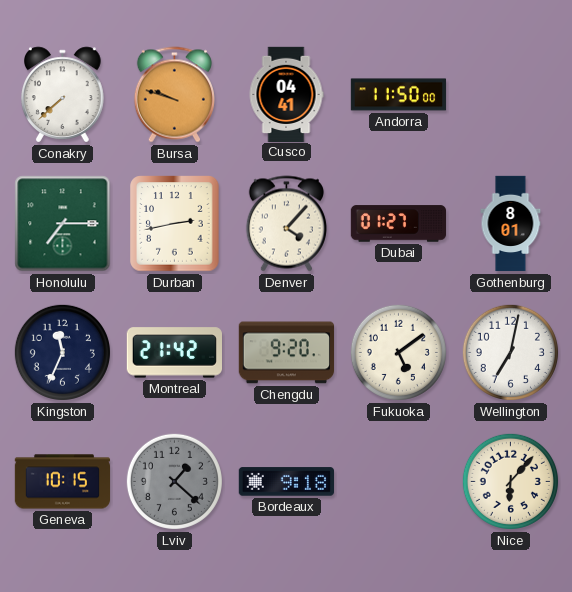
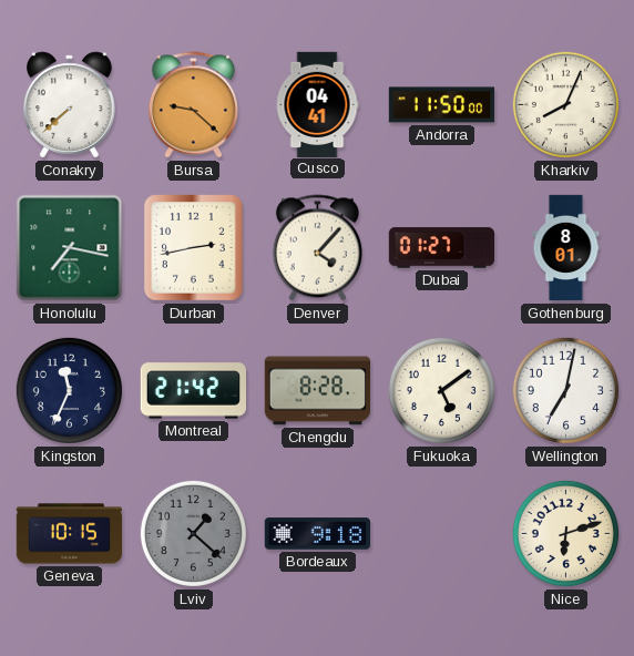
Bursa: 9:48 -> 9:22
Kharkiv: none -> 8:04
Honolulu: 7:15 -> 7:17
Chengdu: 9:20 -> 8:28
Nice: 6:07 -> 6:12
